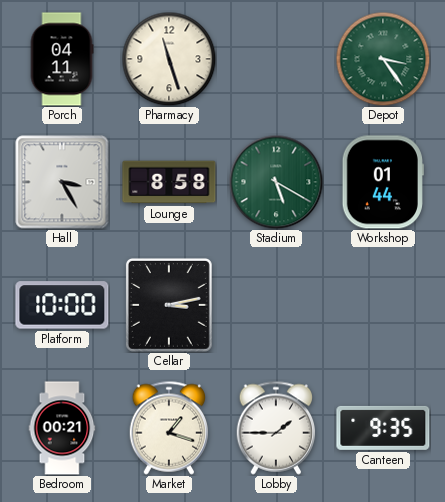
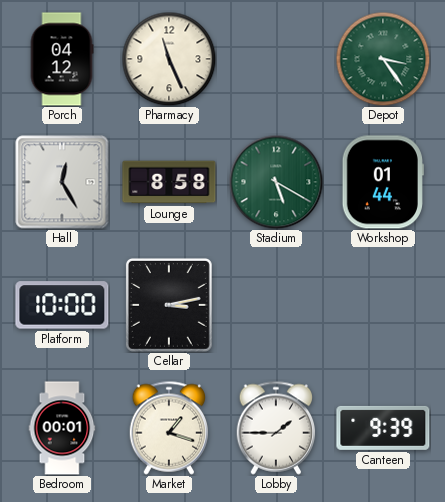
Porch: 04:11 -> 04:12
Pharmacy: 11:27 -> 11:26
Hall: 3:25 -> 12:25
Bedroom: 00:21 -> 00:01
Canteen: 9:35 -> 9:39
